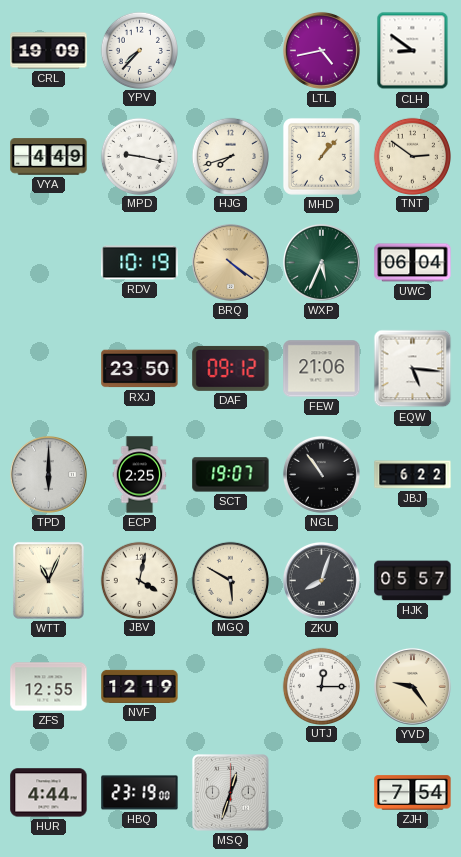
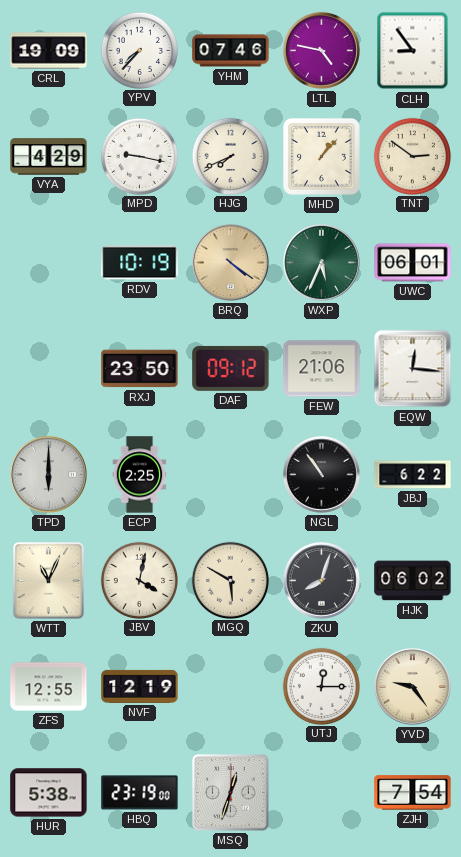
YHM: none -> 07:46
LTL: 4:43 -> 4:47
CLH: 8:51 -> 8:54
VYA: 4:49 -> 4:29
HJG: 7:42 -> 7:41
UWC: 06:04 -> 06:01
EQW: 5:16 -> 12:16
SCT: 19:07 -> none
HJK: 05:57 -> 06:02
HUR: 4:44 -> 5:38
